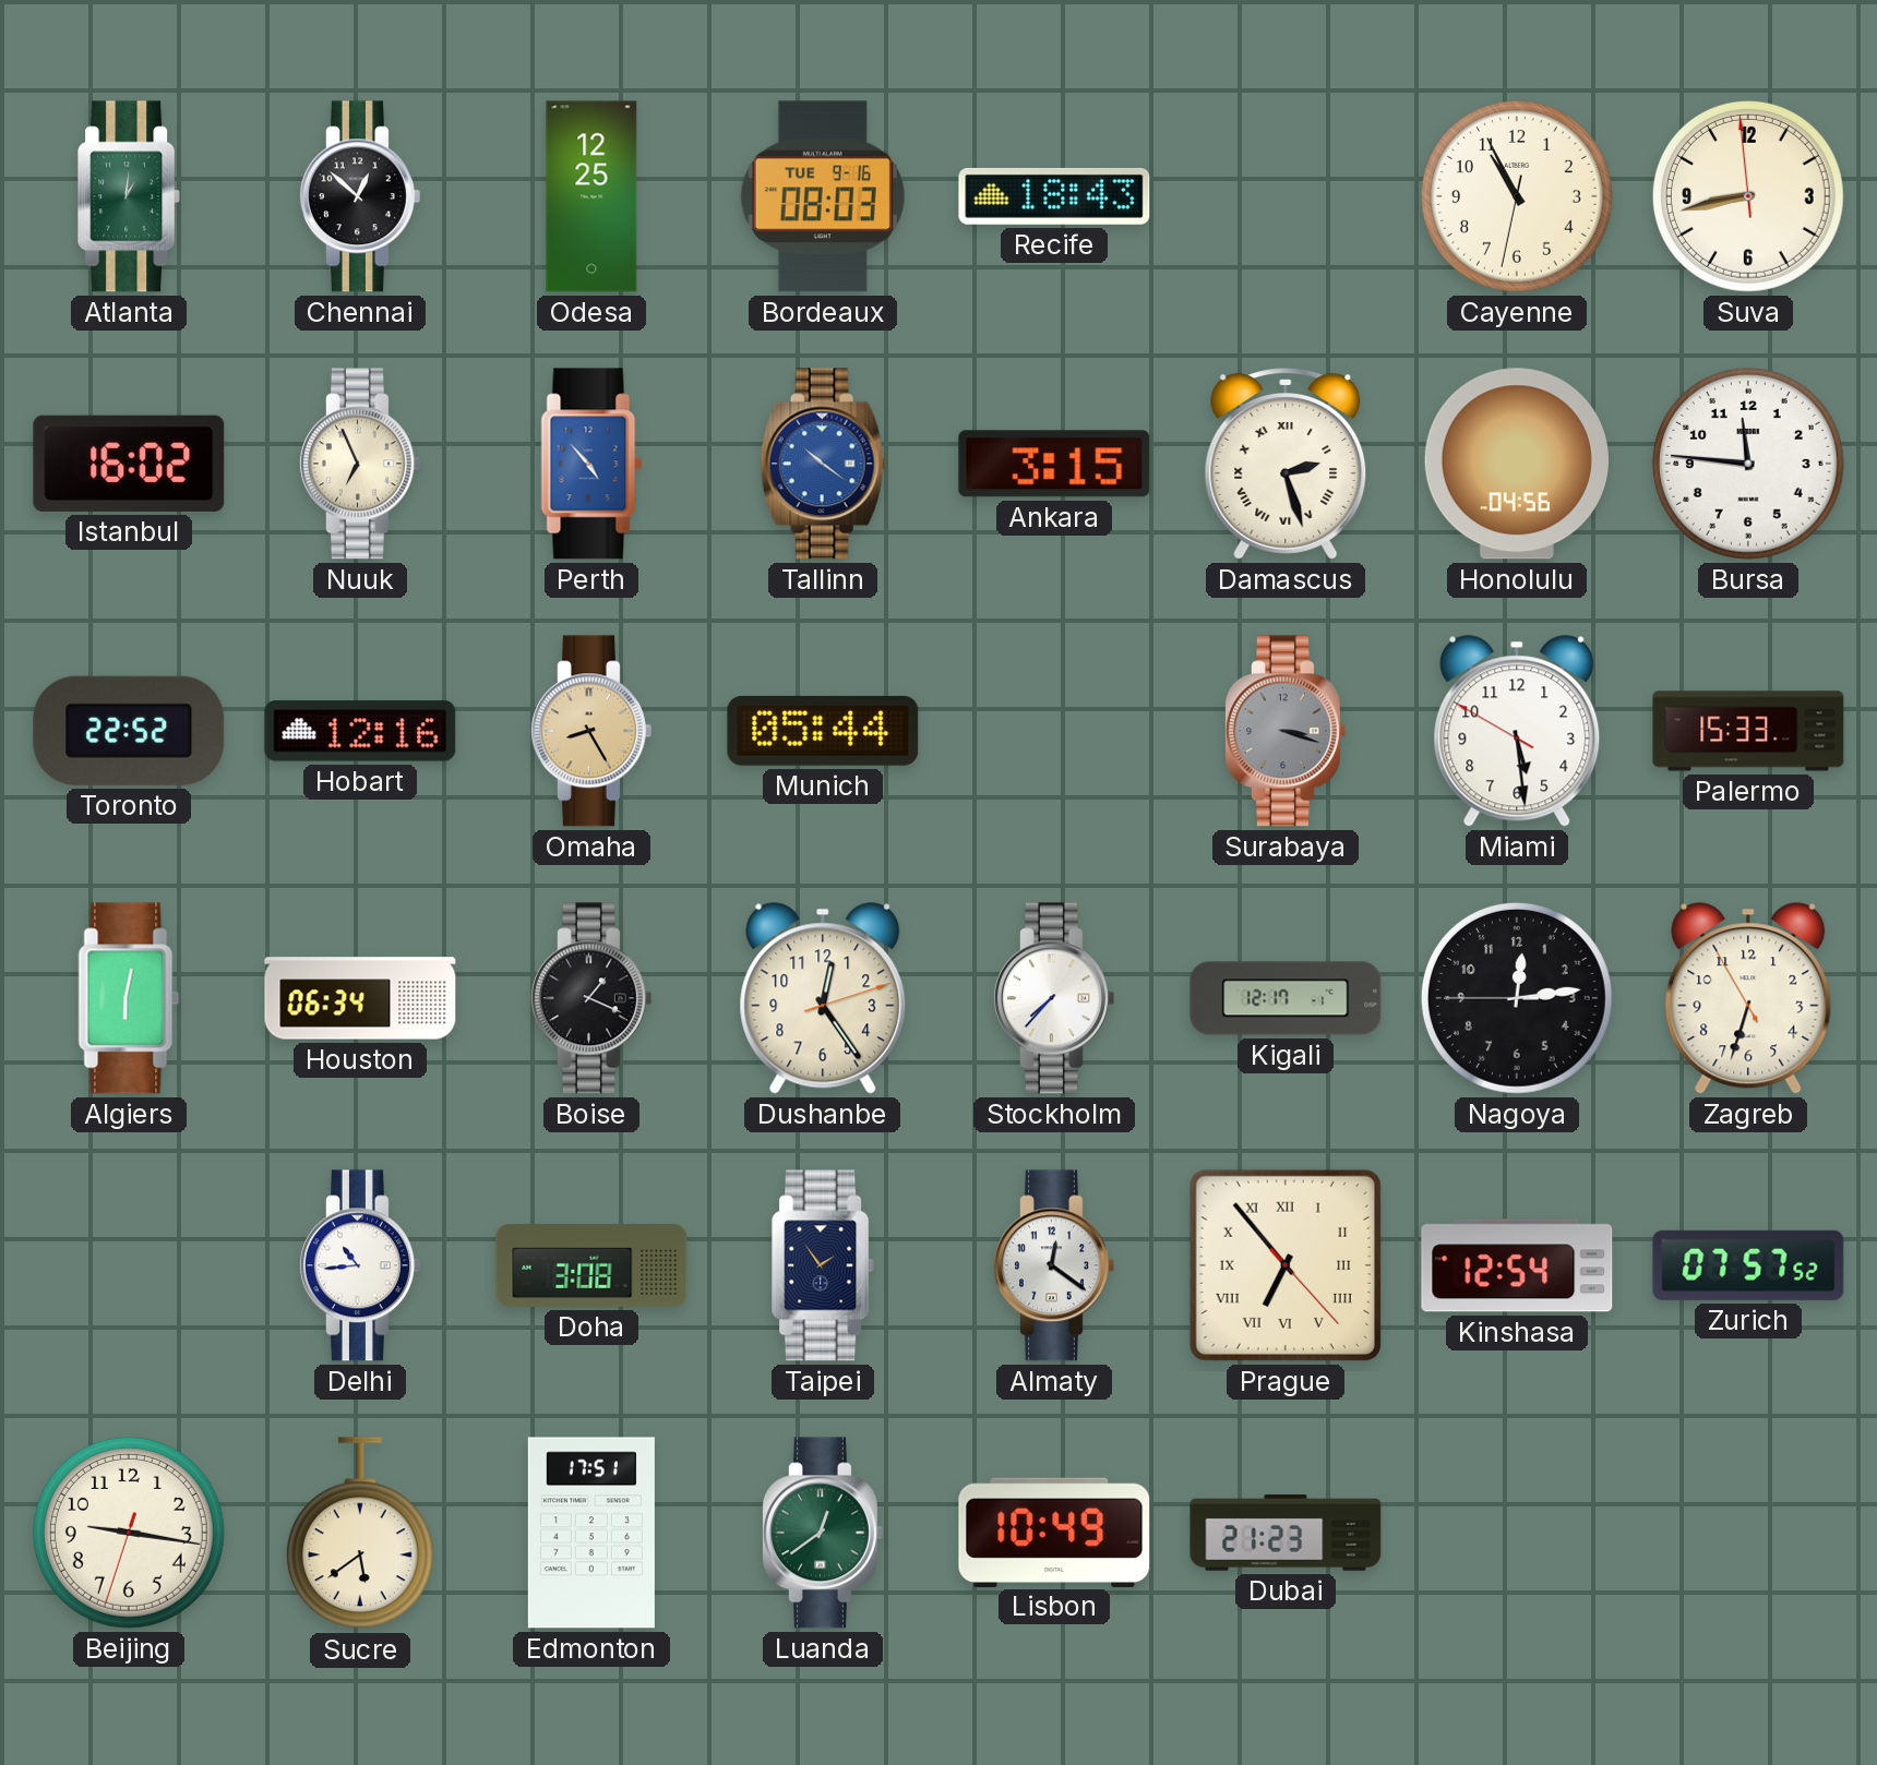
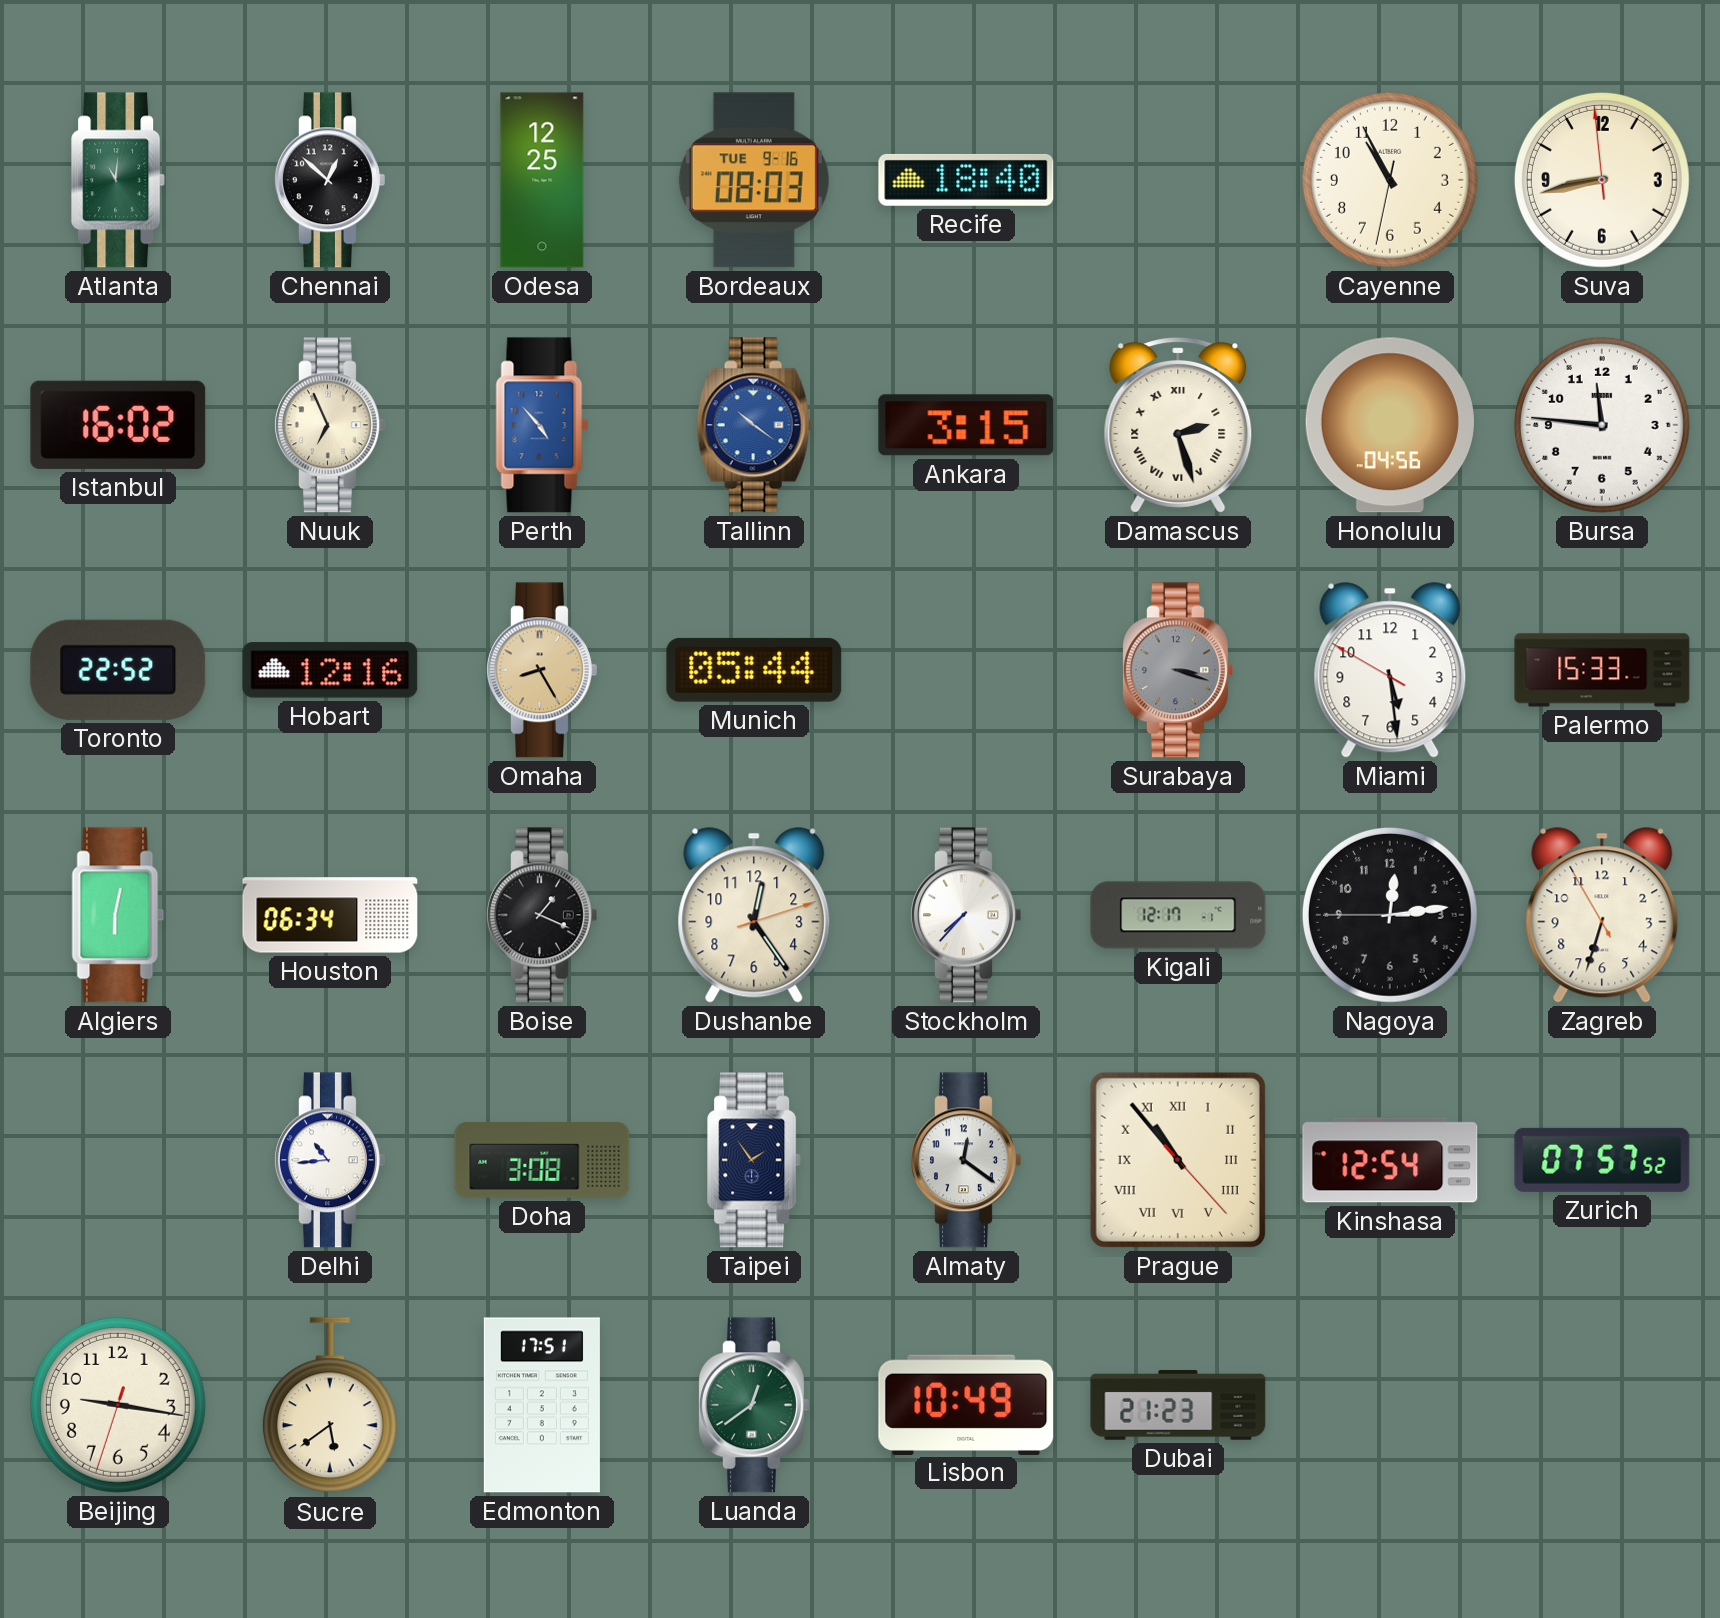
Atlanta: 1:01 -> 11:01
Recife: 18:43 -> 18:40
Prague: 6:53 -> 10:53
